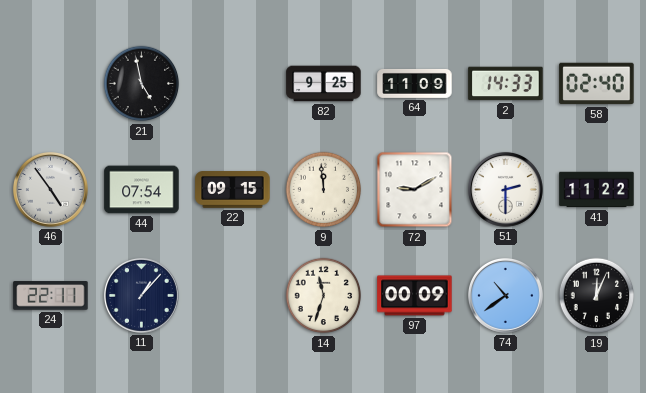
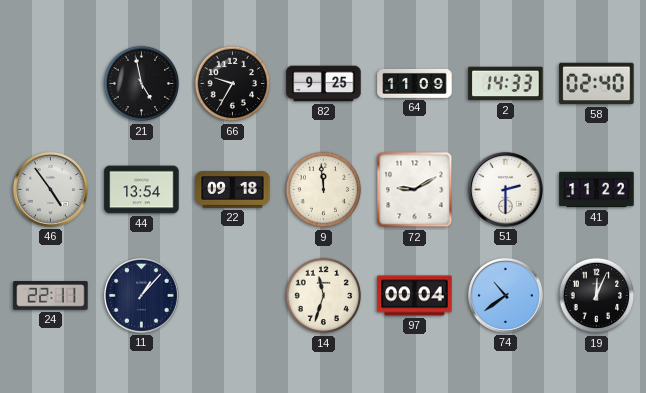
66: none -> 9:35
44: 07:54 -> 13:54
22: 09:15 -> 09:18
97: 00:09 -> 00:04
